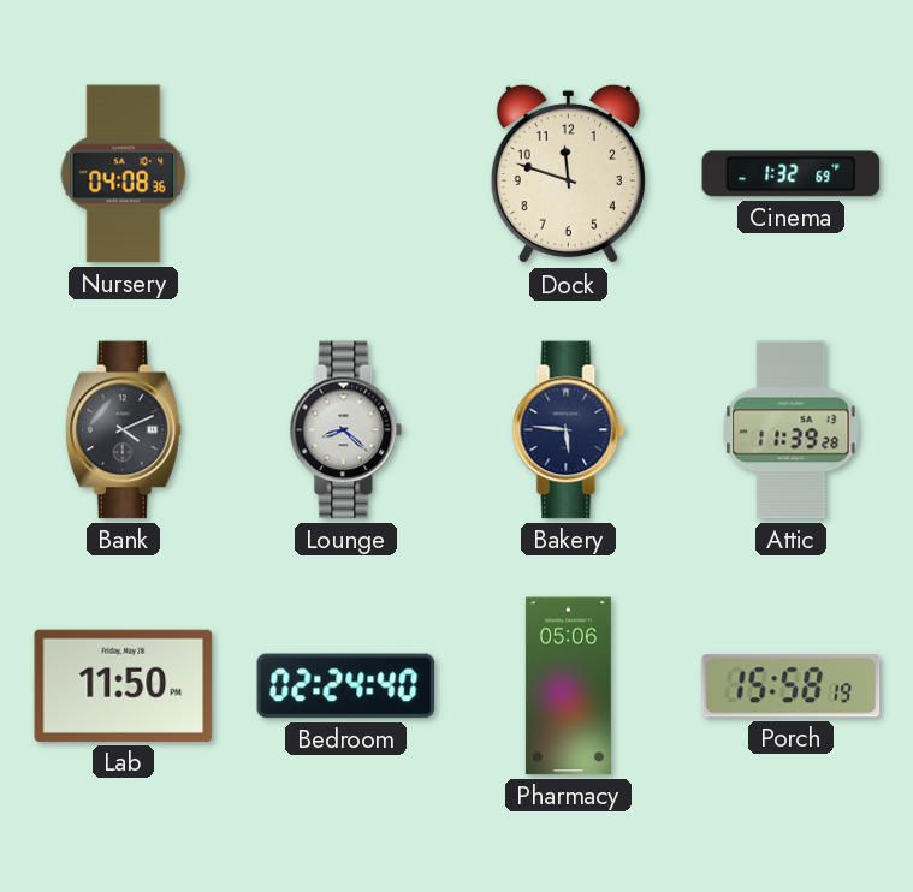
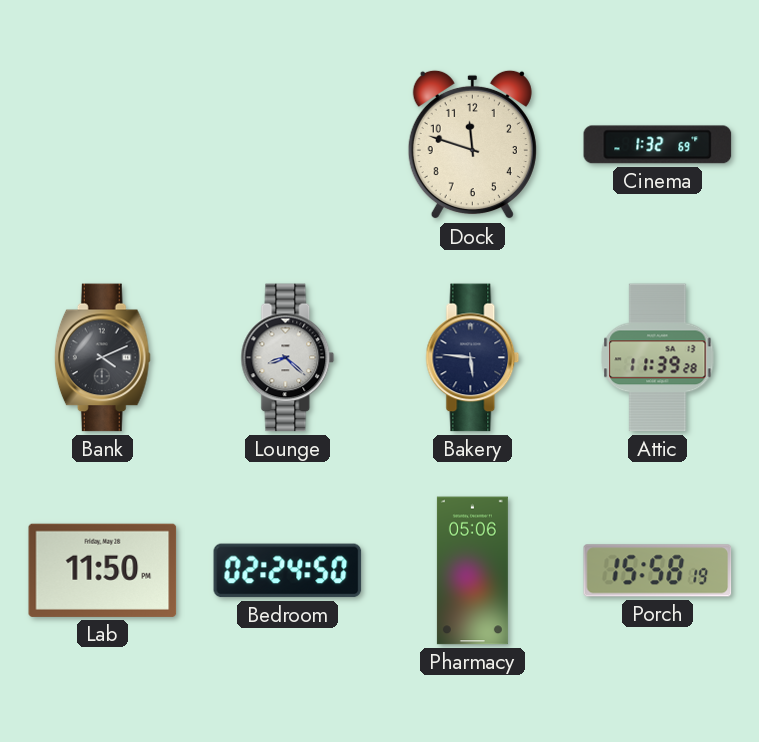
Nursery: 04:08 -> none
Bedroom: 02:24:40 -> 02:24:50
